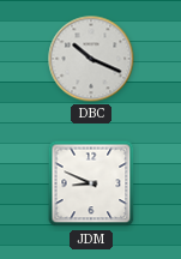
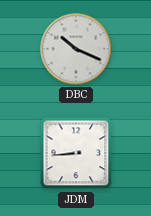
JDM: 8:49 -> 8:44
